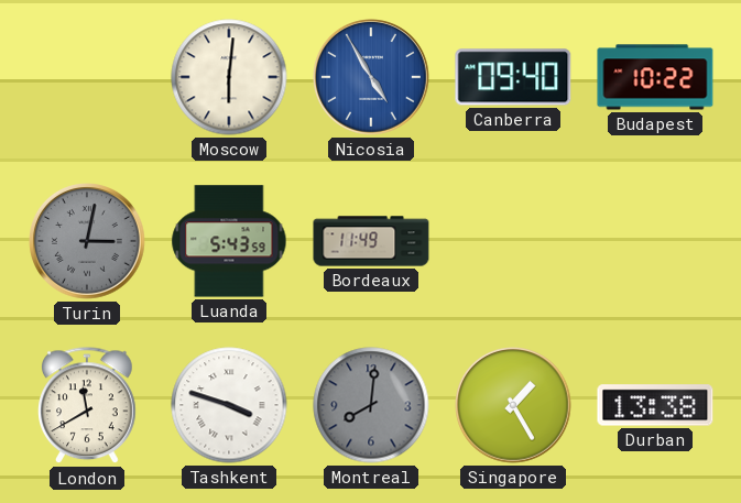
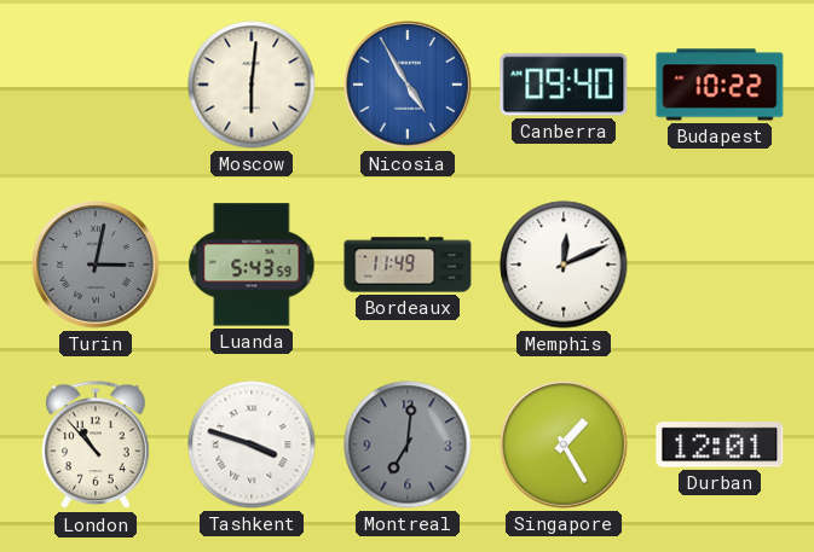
Memphis: none -> 12:11
London: 11:40 -> 10:53
Montreal: 8:01 -> 7:01
Durban: 13:38 -> 12:01
